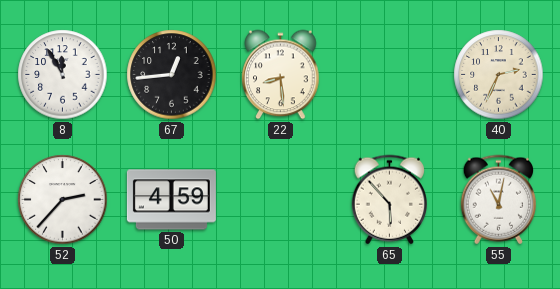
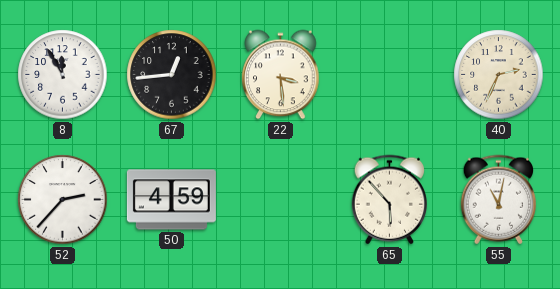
22: 8:29 -> 3:29
